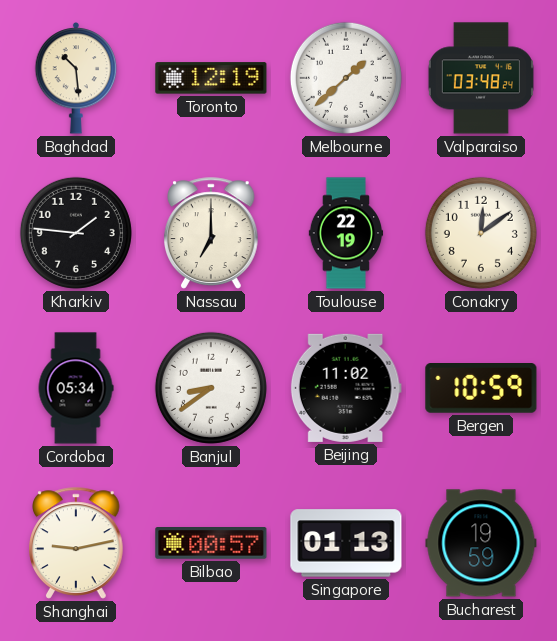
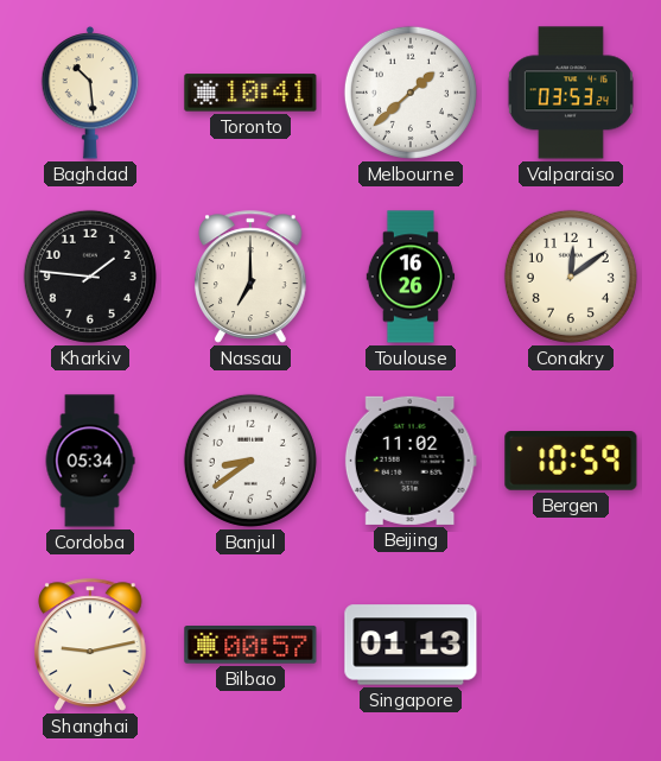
Toronto: 12:19 -> 10:41
Valparaiso: 03:48 -> 03:53
Toulouse: 22:19 -> 16:26
Bucharest: 19:59 -> none
